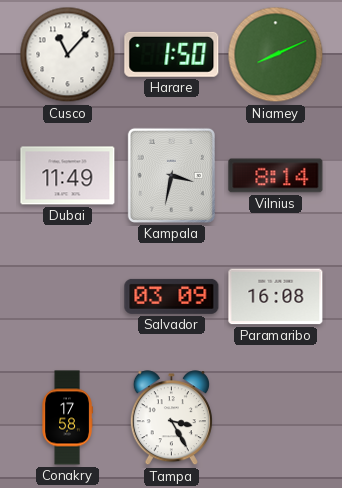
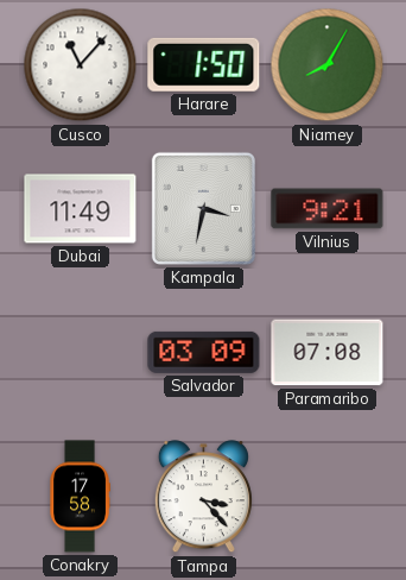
Niamey: 8:11 -> 8:05
Vilnius: 8:14 -> 9:21
Paramaribo: 16:08 -> 07:08
Tampa: 3:25 -> 3:23
